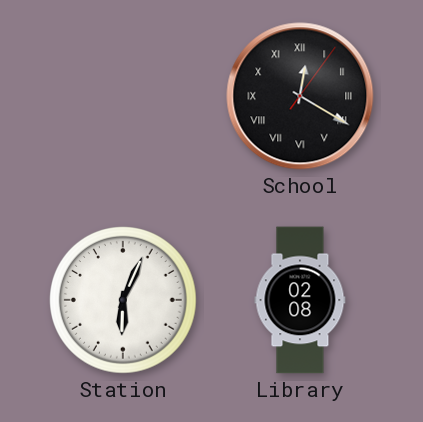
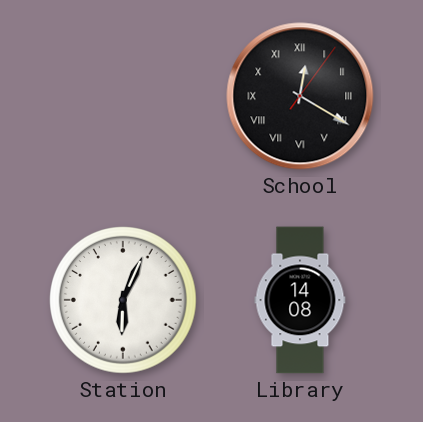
Library: 02:08 -> 14:08
